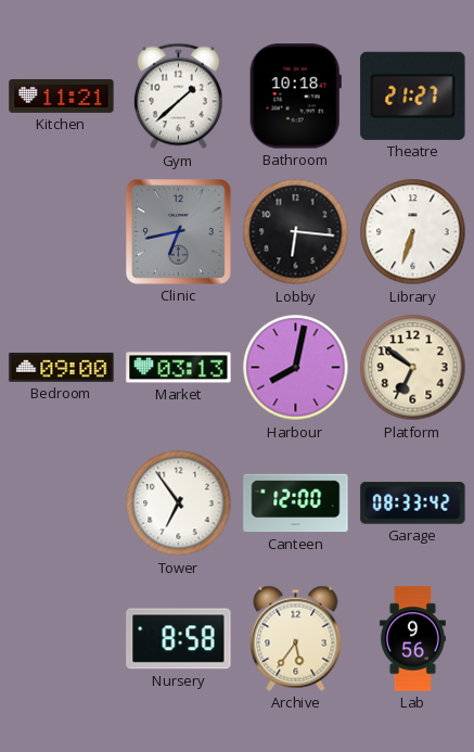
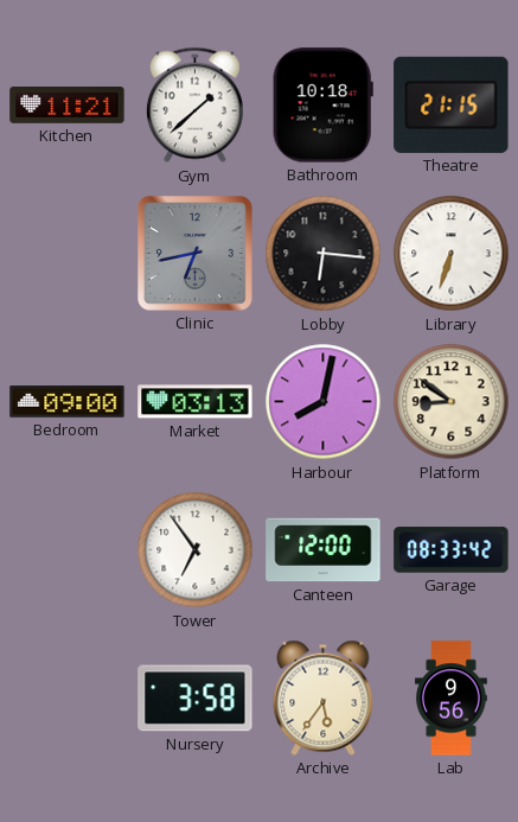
Theatre: 21:27 -> 21:15
Platform: 6:51 -> 8:51
Nursery: 8:58 -> 3:58
